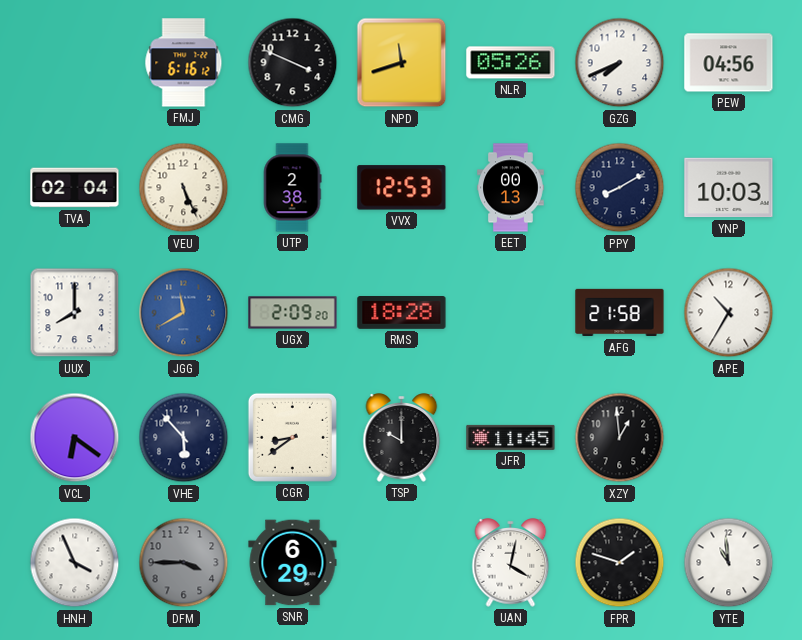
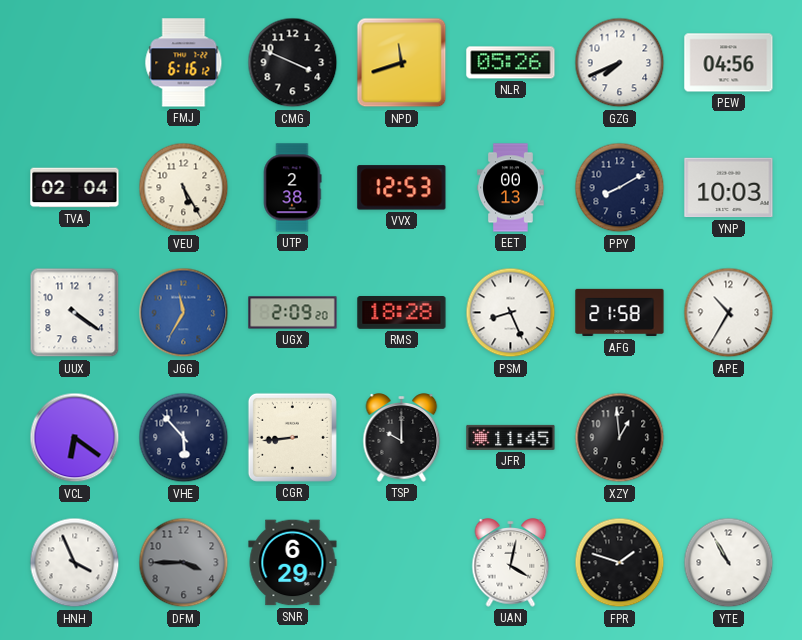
VEU: 5:26 -> 5:25
UUX: 8:00 -> 4:21
JGG: 11:40 -> 11:35
PSM: none -> 8:26
CGR: 8:39 -> 8:44
YTE: 10:59 -> 10:55
